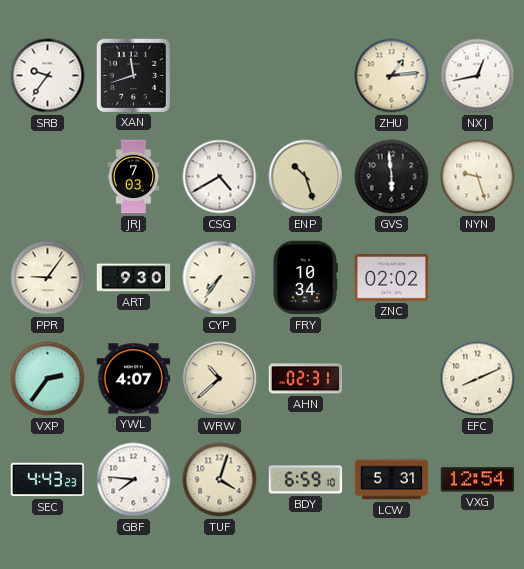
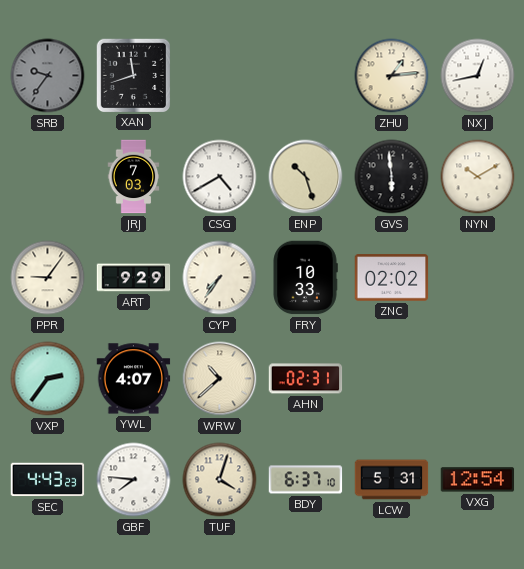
SRB dial: white -> grey
NYN: 9:27 -> 10:10
ART: 9:30 -> 9:29
FRY: 10:34 -> 10:33
EFC: 8:11 -> none
BDY: 6:59 -> 6:37
